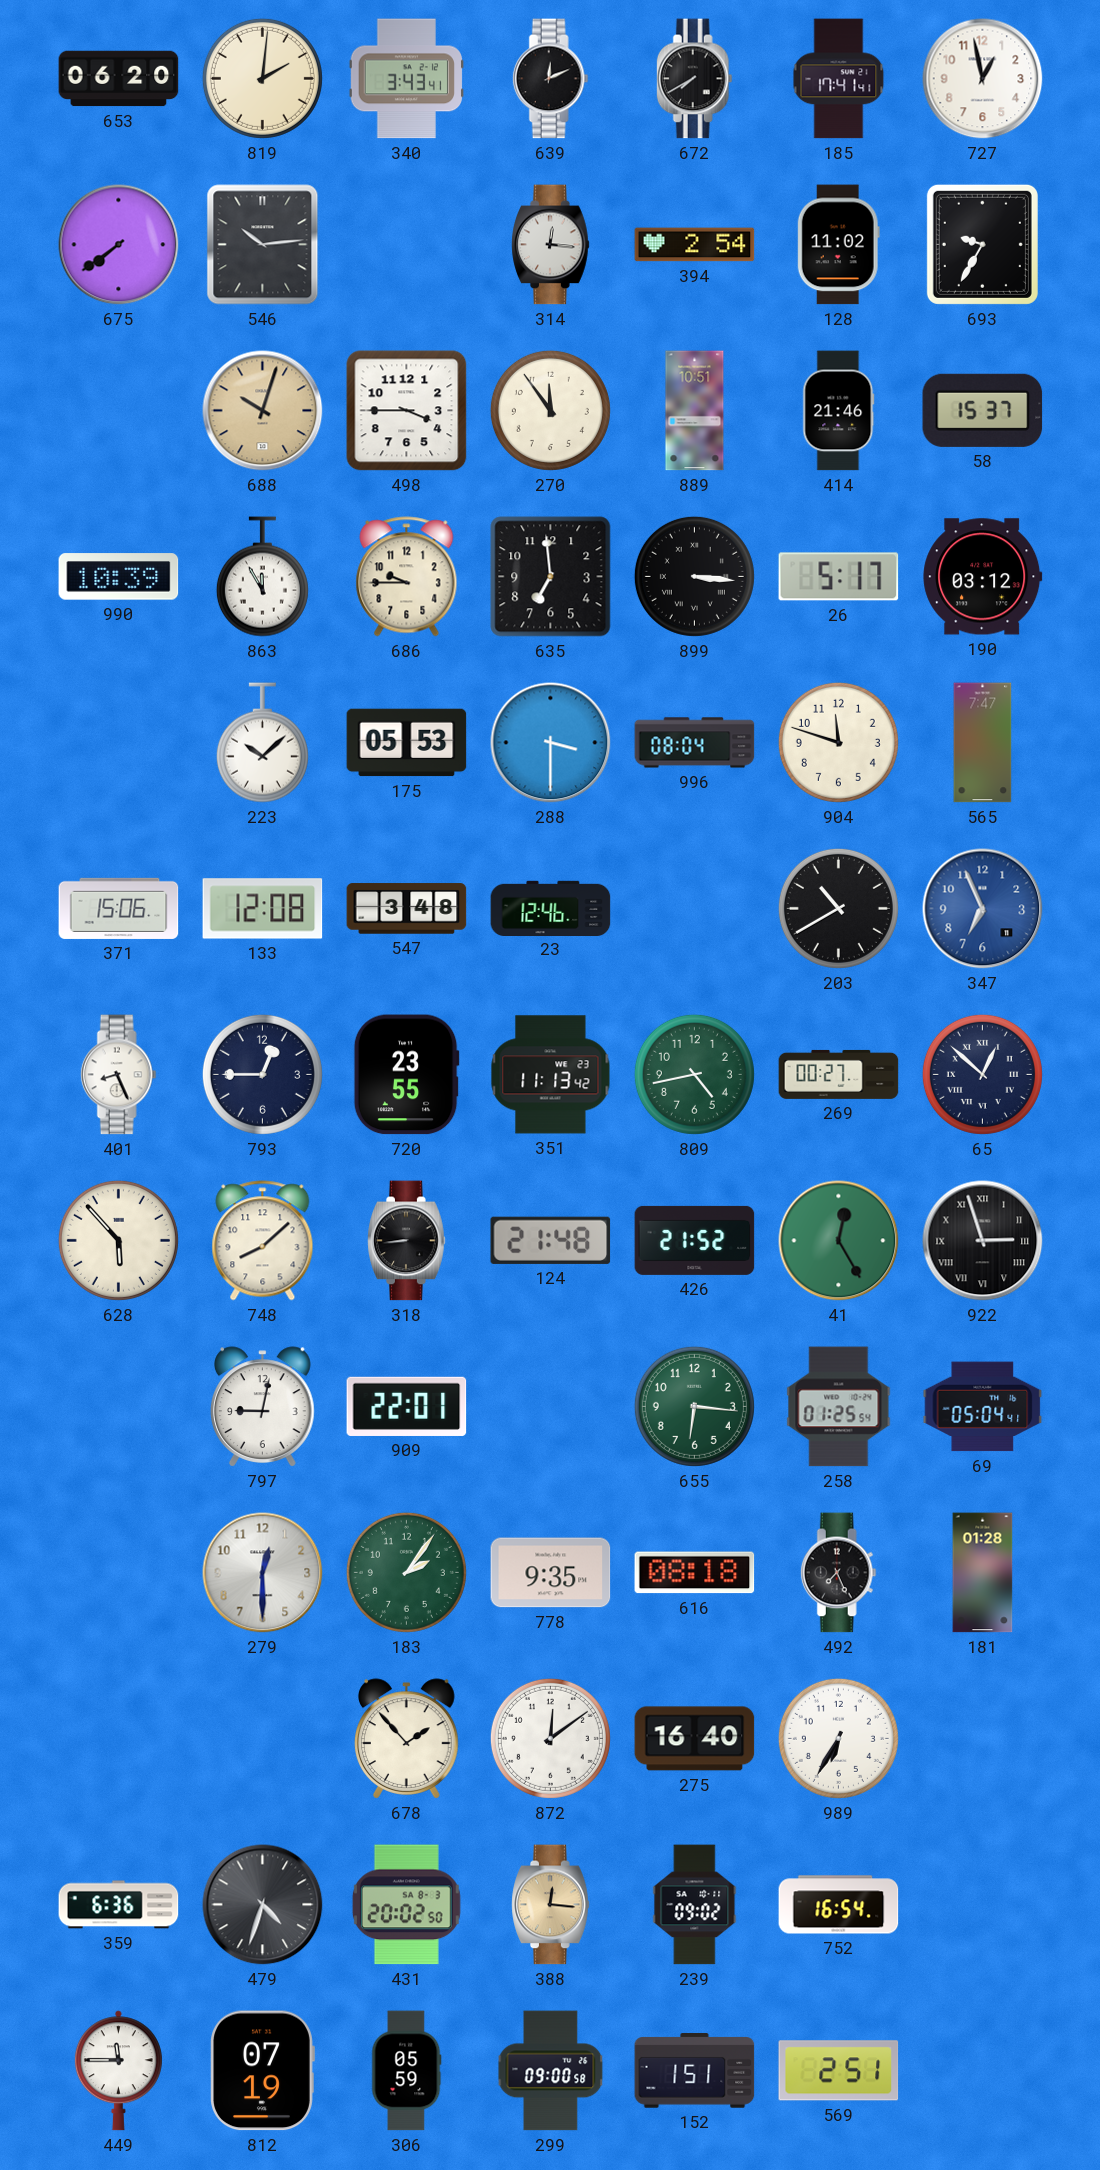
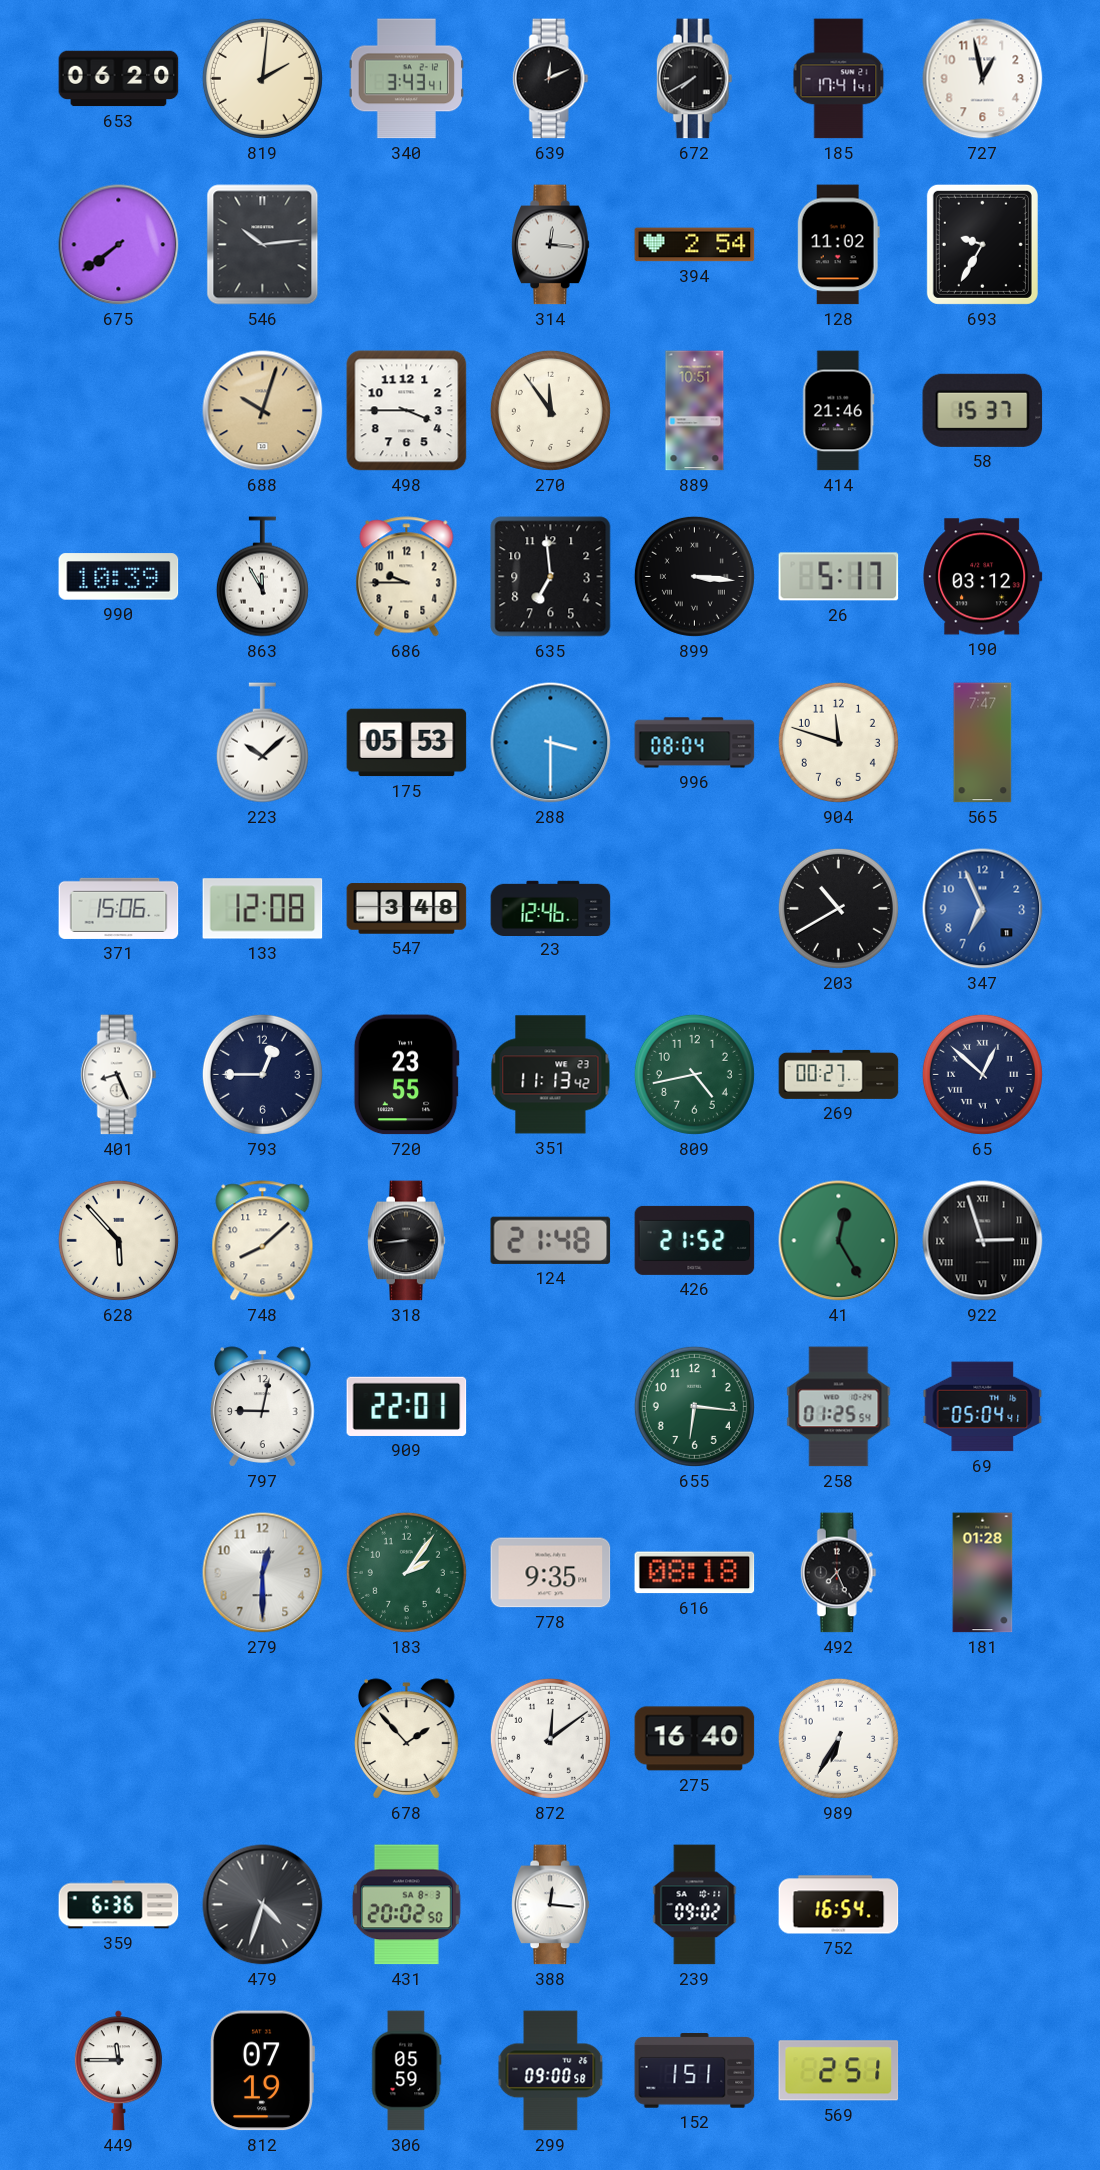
388 dial: champagne -> white
